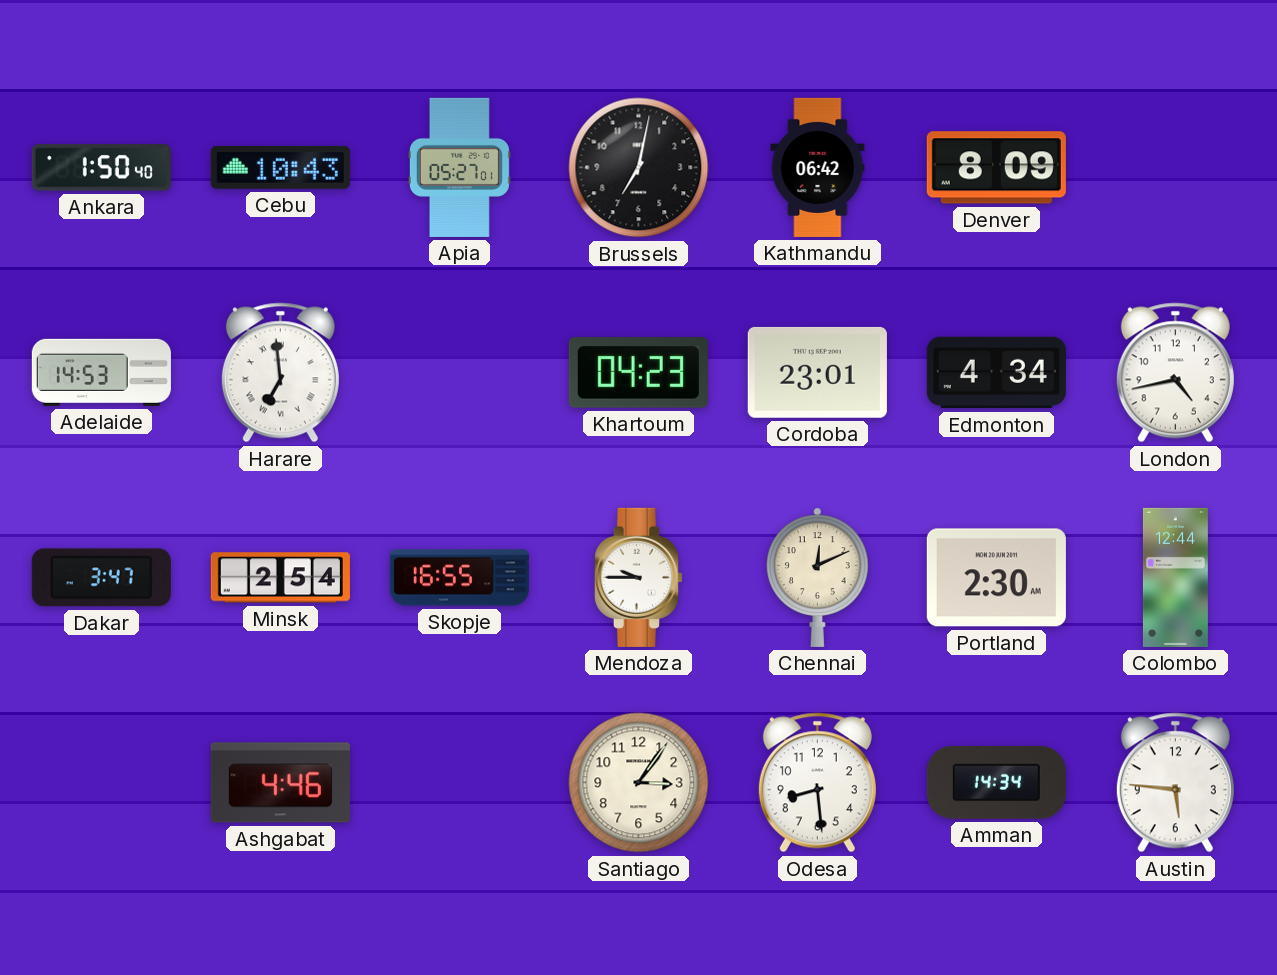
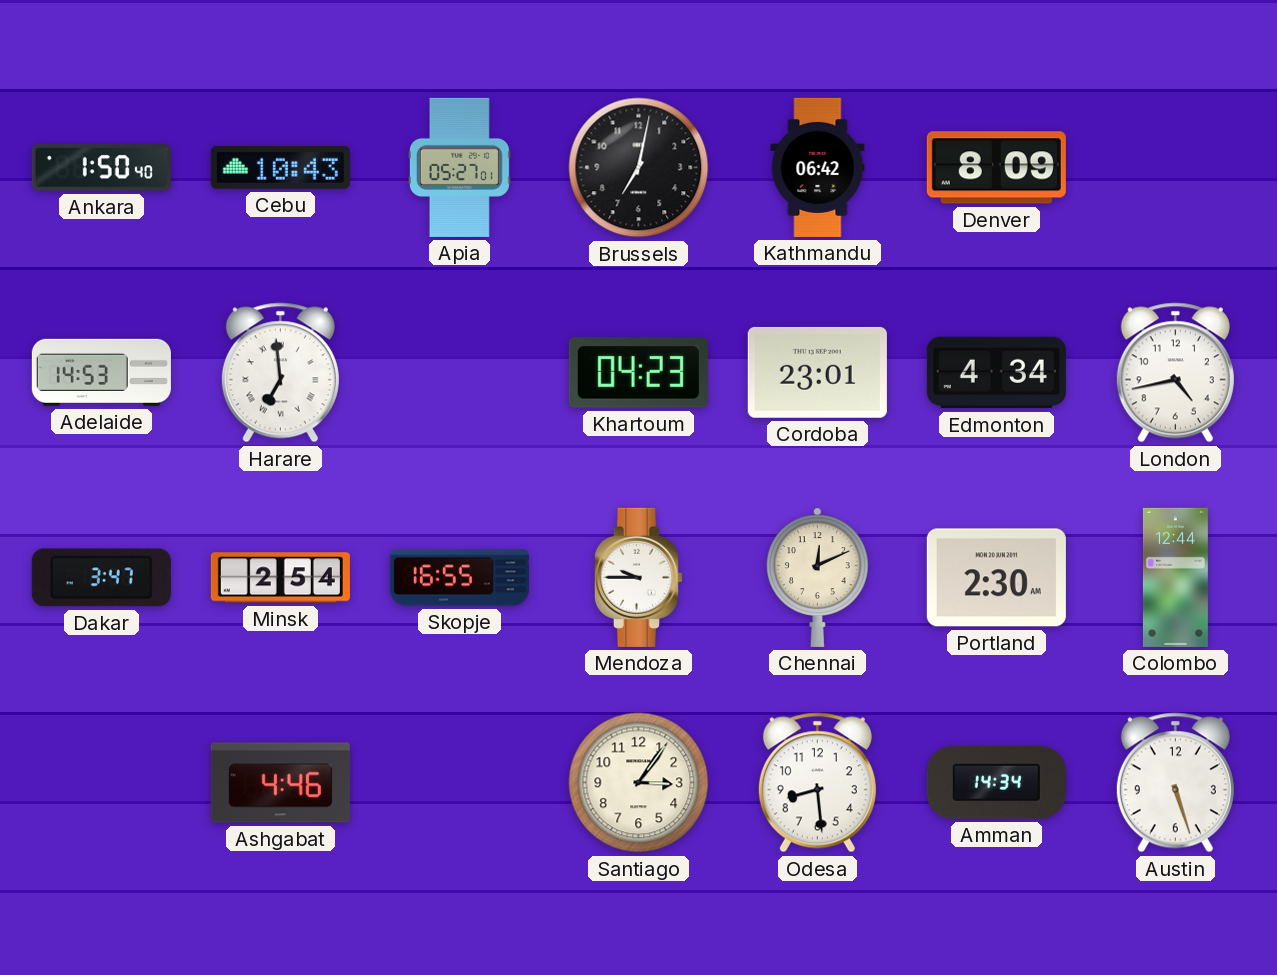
Austin: 5:46 -> 5:27
